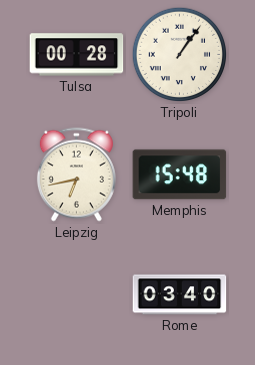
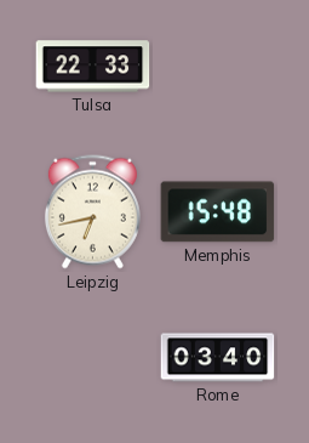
Tulsa: 00:28 -> 22:33
Tripoli: 1:06 -> none
